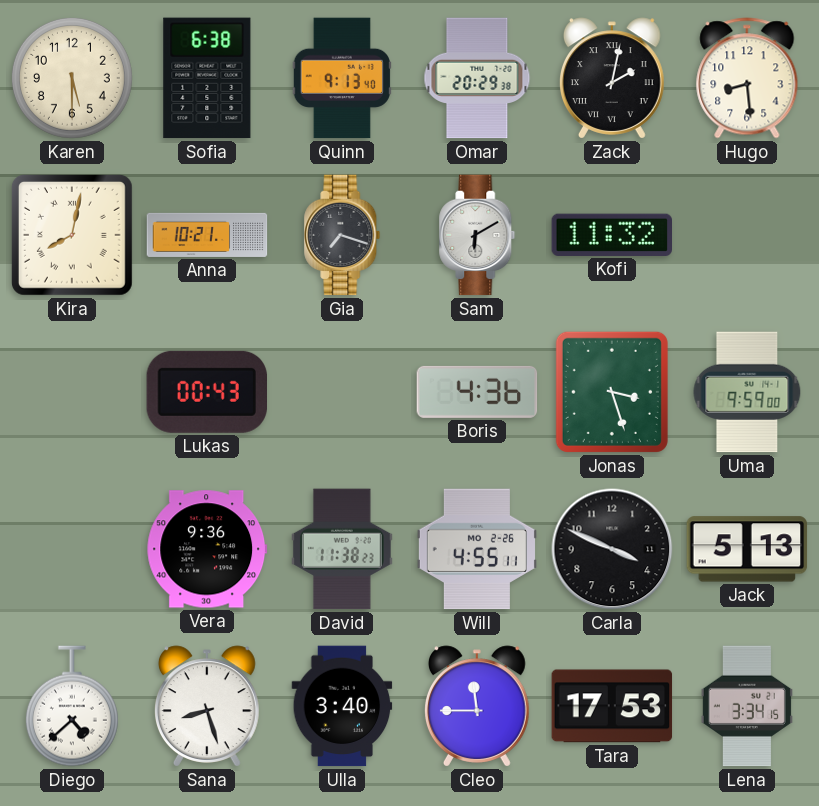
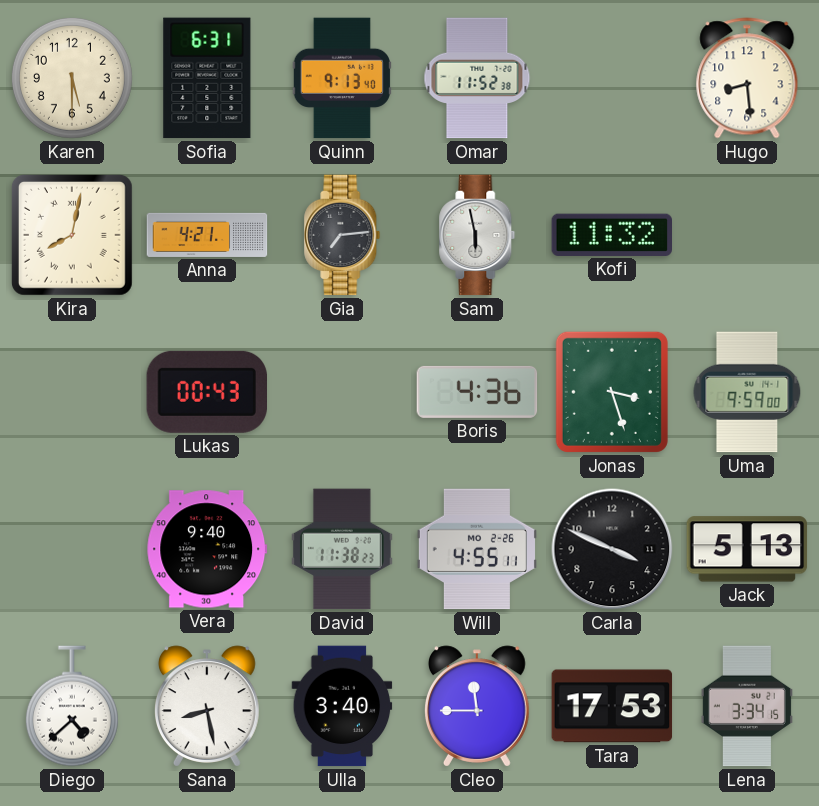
Sofia: 6:38 -> 6:31
Omar: 20:29 -> 11:52
Zack: 2:02 -> none
Anna: 10:21 -> 4:21
Gia: 7:18 -> 7:14
Sam: 6:10 -> 5:58
Vera: 9:36 -> 9:40
Sana: 8:27 -> 8:28
